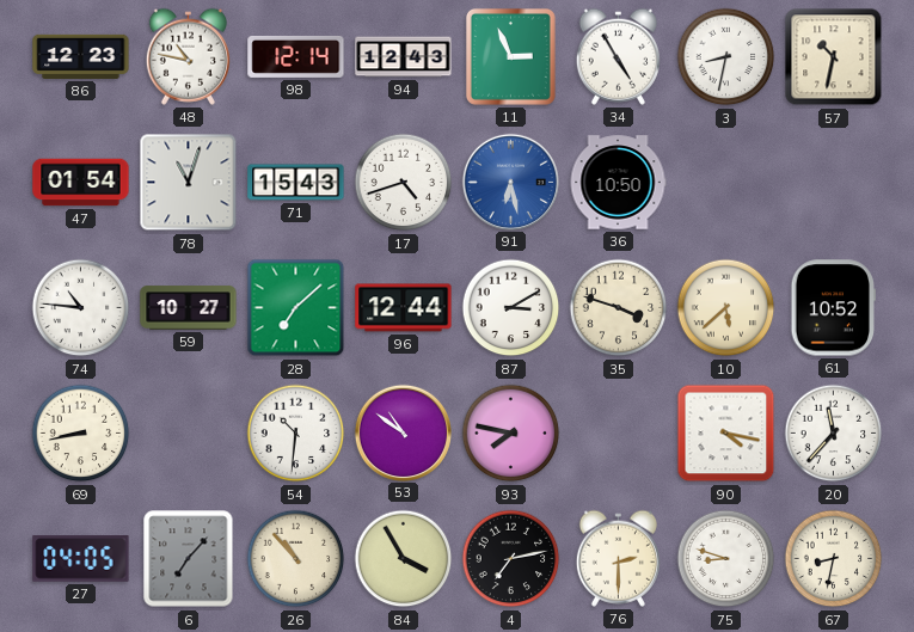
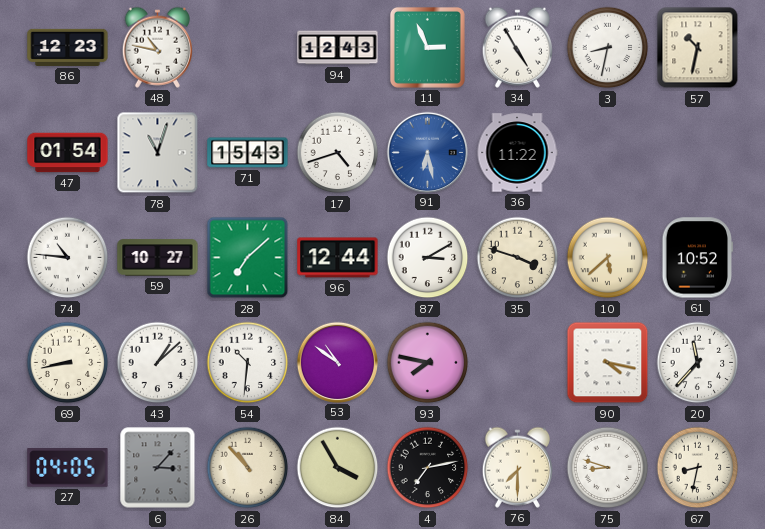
98: 12:14 -> none
36: 10:50 -> 11:22
43: none -> 1:08
6: 7:07 -> 3:07
76: 2:30 -> 7:30
